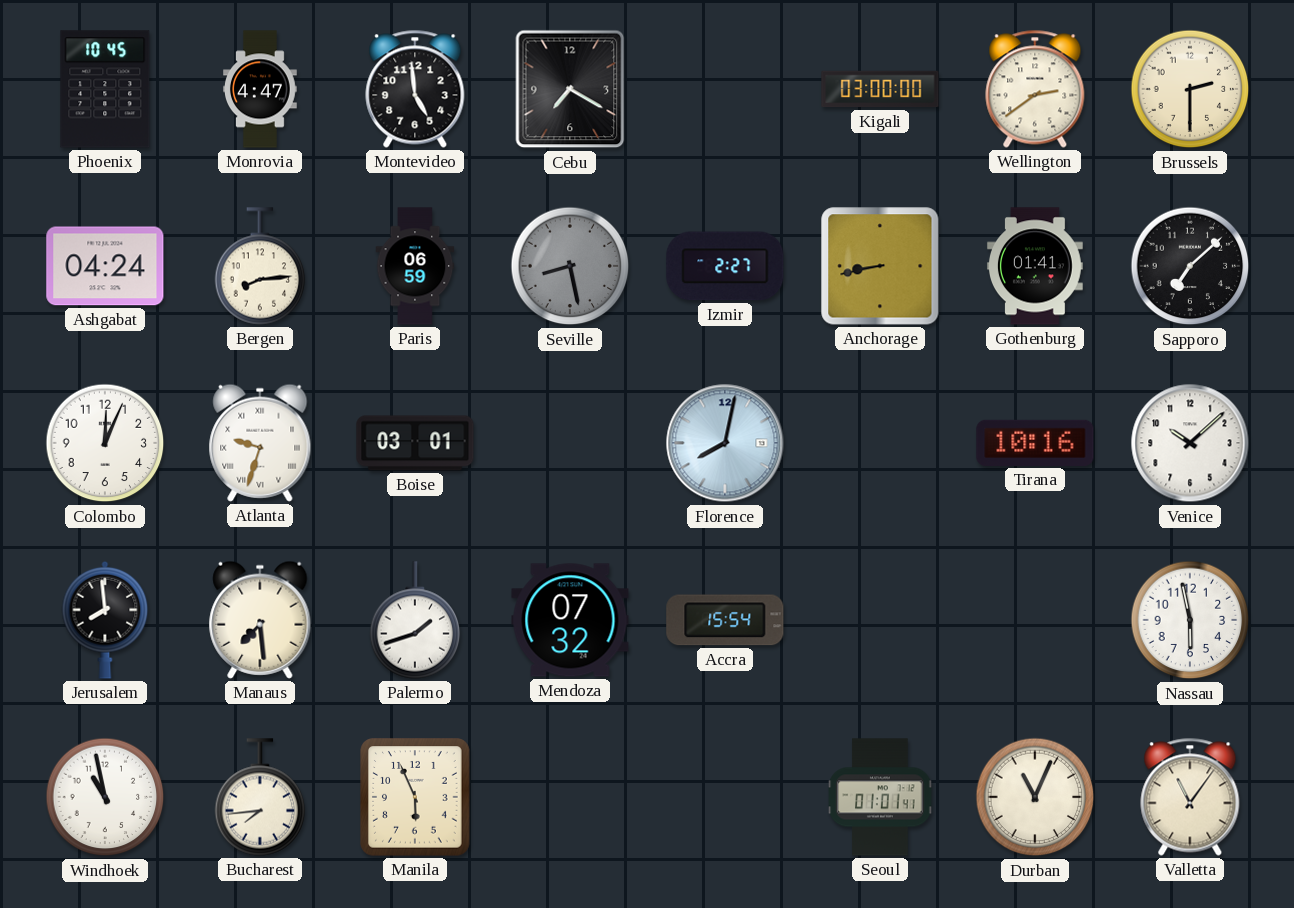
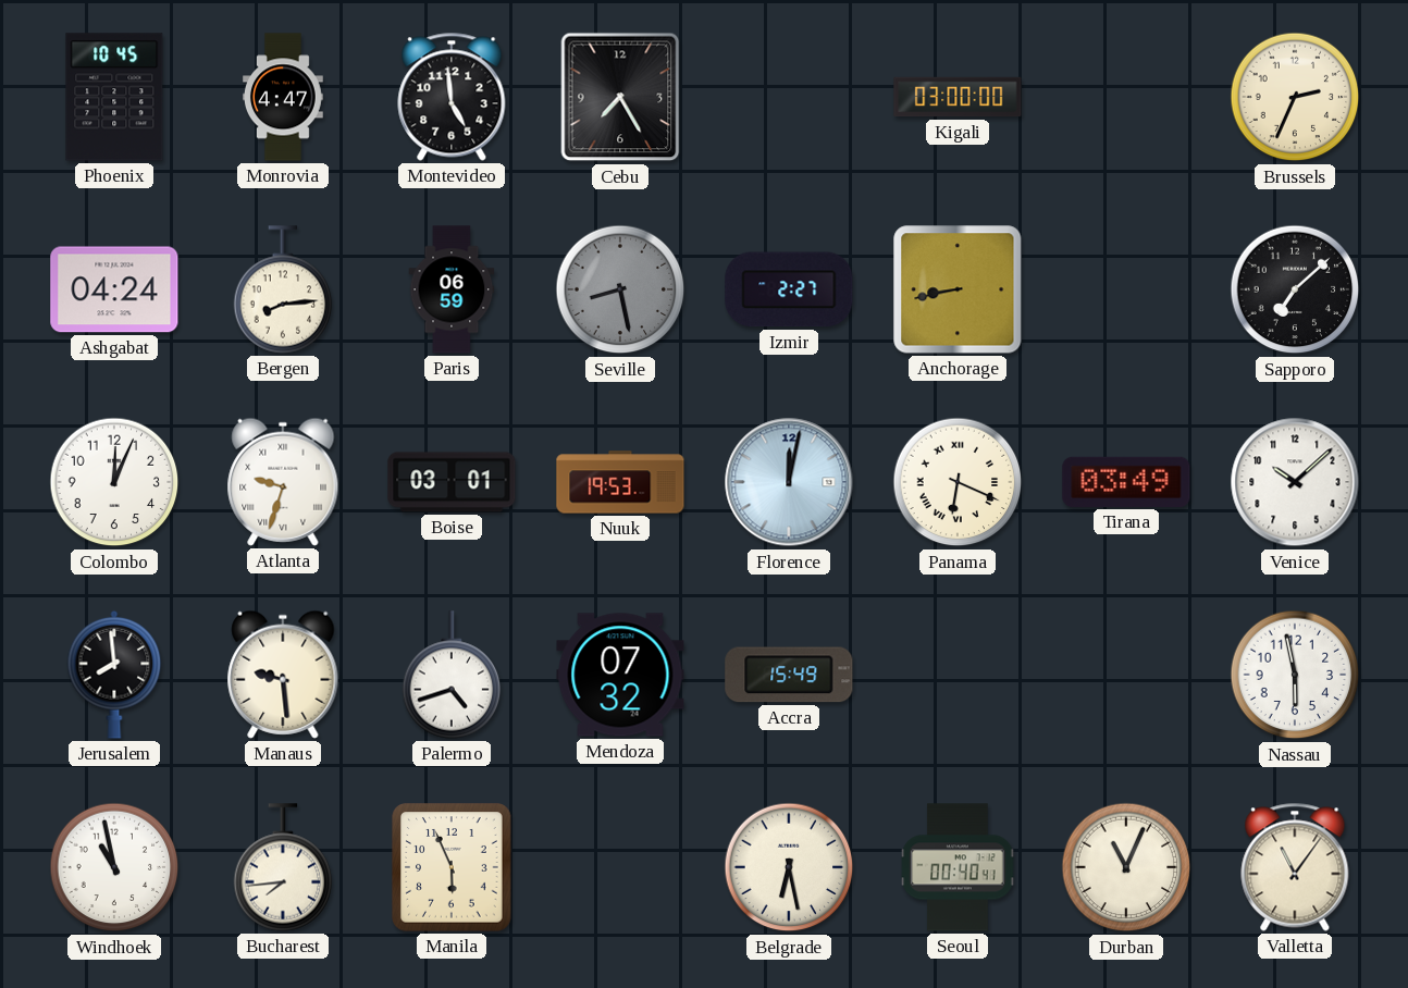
Cebu: 7:20 -> 7:25
Wellington: 2:39 -> none
Brussels: 2:30 -> 2:34
Gothenburg: 01:41 -> none
Nuuk: none -> 19:53
Florence: 8:02 -> 12:02
Panama: none -> 6:19
Tirana: 10:16 -> 03:49
Manaus: 7:29 -> 9:29
Palermo: 1:42 -> 4:42
Accra: 15:54 -> 15:49
Belgrade: none -> 6:28
Seoul: 01:01 -> 00:40
